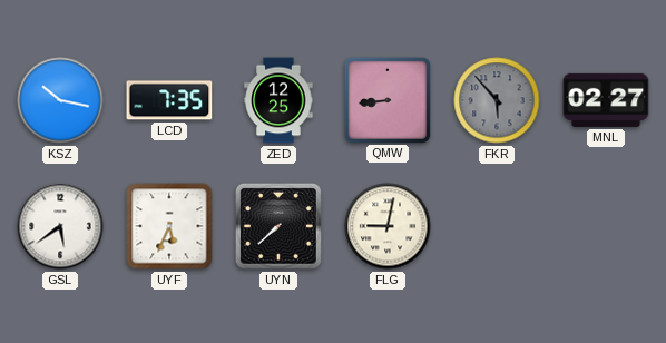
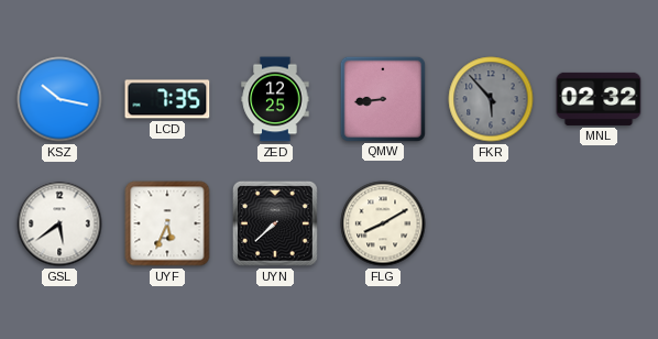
MNL: 02:27 -> 02:32
FLG: 9:02 -> 8:10
